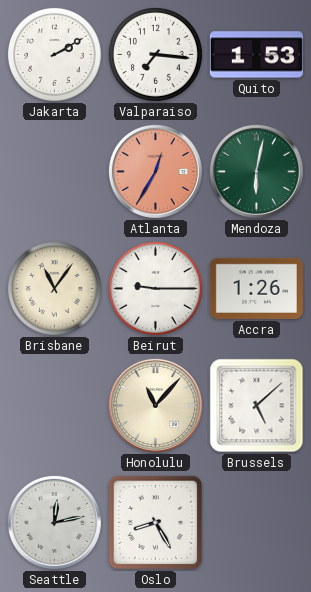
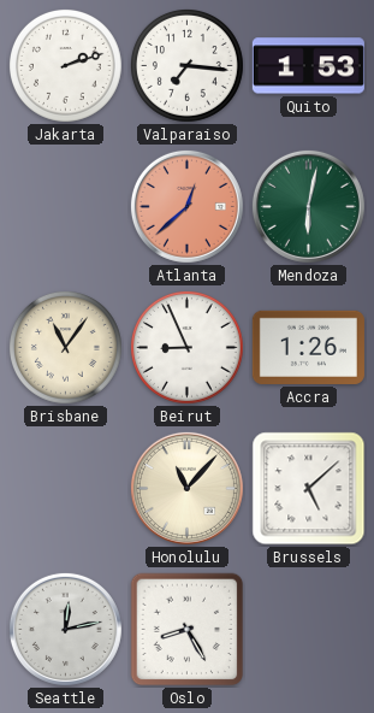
Jakarta: 2:10 -> 2:12
Atlanta: 12:35 -> 12:38
Beirut: 9:15 -> 8:56
